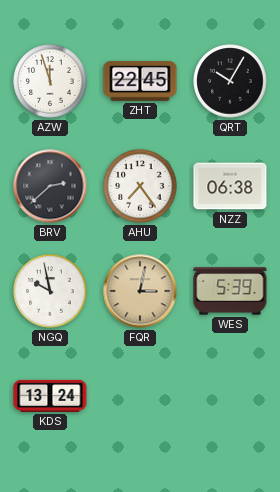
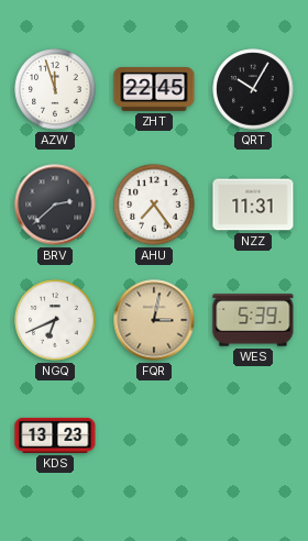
NZZ: 06:38 -> 11:31
NGQ: 9:58 -> 6:41
KDS: 13:24 -> 13:23
